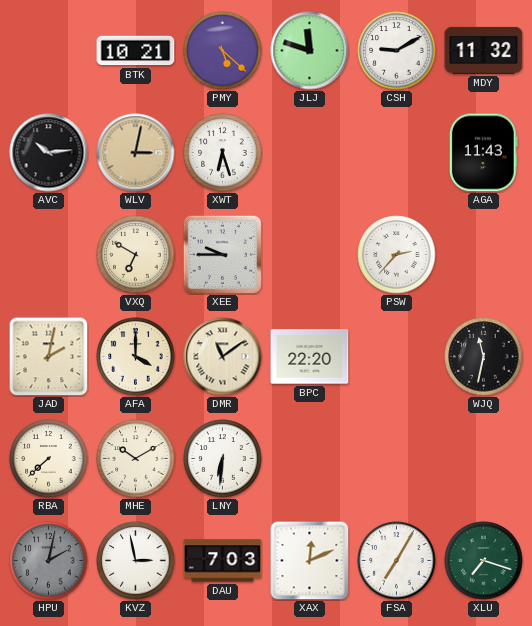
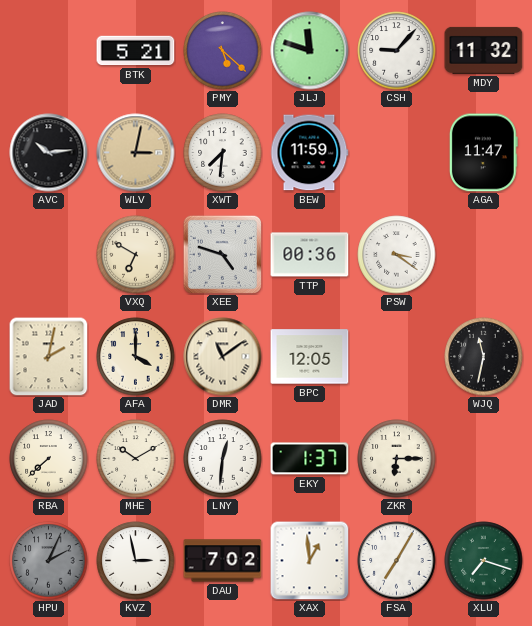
BTK: 10:21 -> 5:21
CSH: 9:10 -> 9:07
XWT: 6:27 -> 7:31
BEW: none -> 11:59
AGA: 11:43 -> 11:47
XEE: 9:45 -> 4:48
TTP: none -> 00:36
PSW: 2:37 -> 3:21
BPC: 22:20 -> 12:05
LNY: 6:31 -> 12:31
EKY: none -> 1:37
ZKR: none -> 6:15
HPU: 2:02 -> 2:04
DAU: 7:03 -> 7:02
XAX: 12:11 -> 12:59
